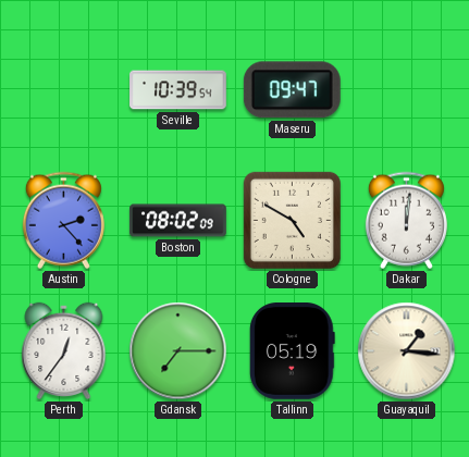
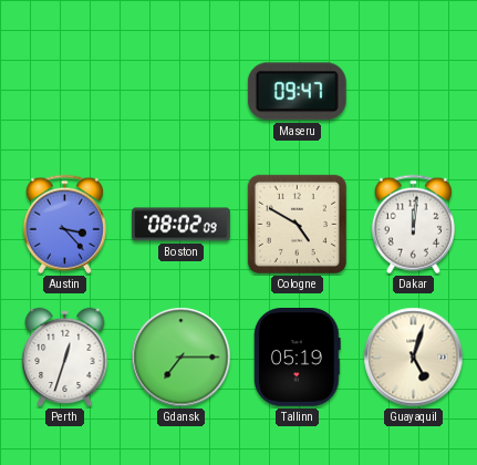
Seville: 10:39 -> none
Austin: 2:23 -> 3:23
Perth: 12:36 -> 12:33
Guayaquil: 1:16 -> 5:03
